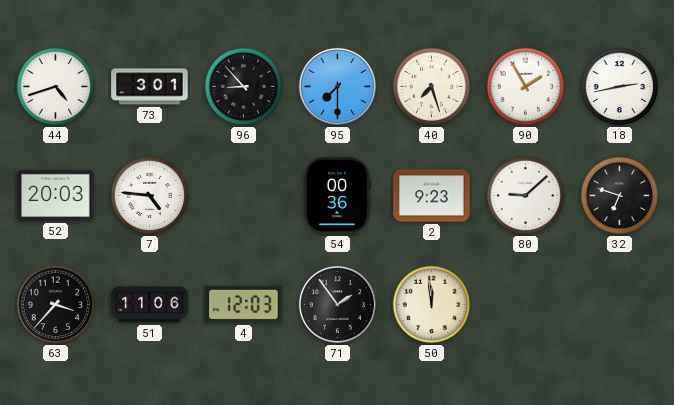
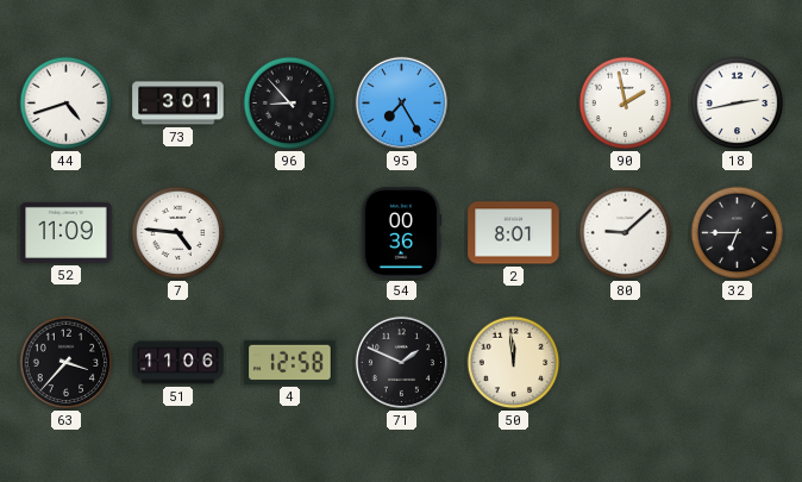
95: 7:30 -> 7:25
40: 7:27 -> none
90: 1:55 -> 1:58
52: 20:03 -> 11:09
2: 9:23 -> 8:01
32: 6:48 -> 6:45
4: 12:03 -> 12:58
71: 1:54 -> 1:49
